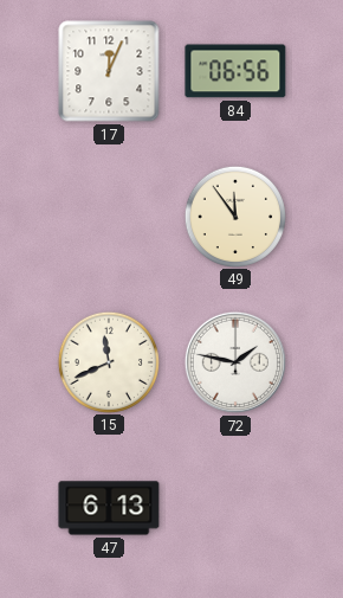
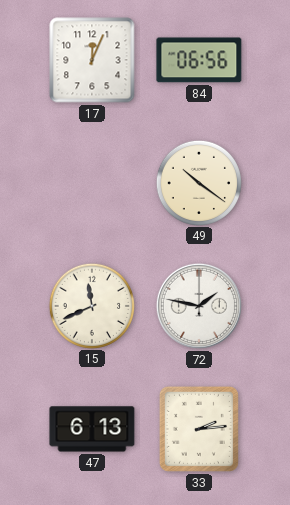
49: 11:54 -> 10:21
33: none -> 2:14
